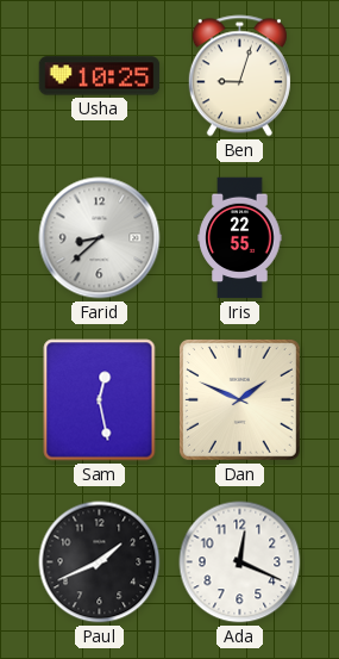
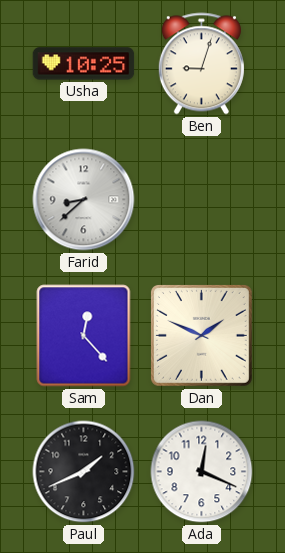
Iris: 22:55 -> none
Sam: 12:28 -> 12:23
